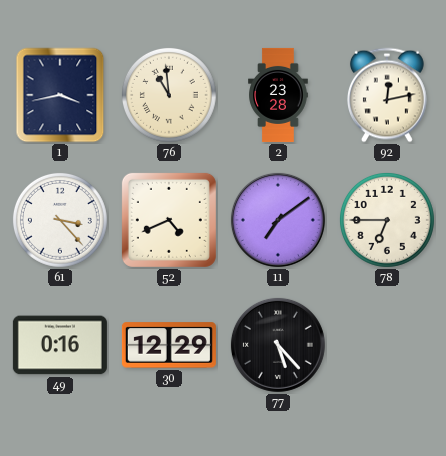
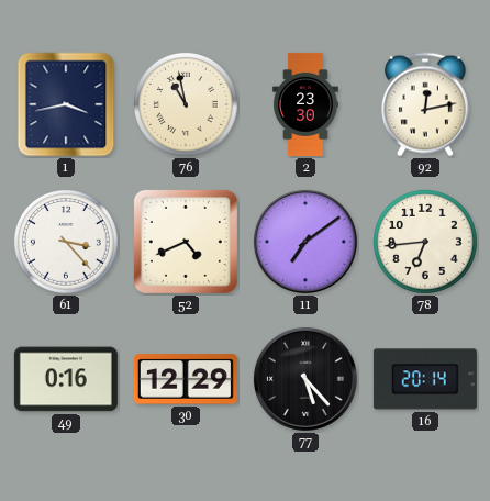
76: 10:59 -> 10:58
2: 23:28 -> 23:30
78: 6:45 -> 6:44
16: none -> 20:14
